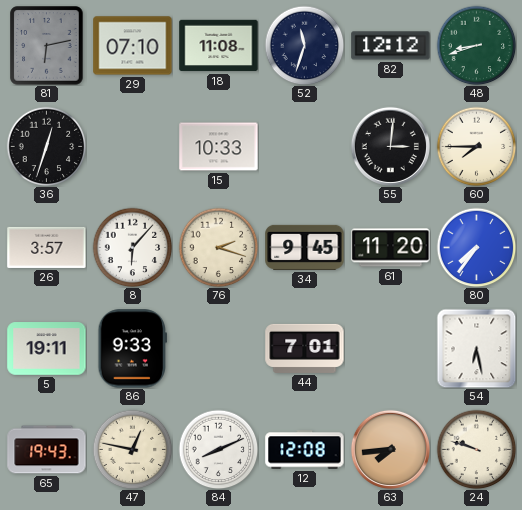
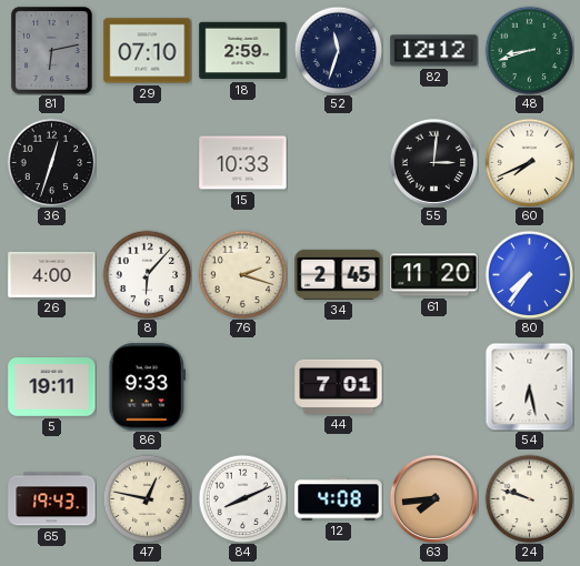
18: 11:08 -> 2:59
60: 7:45 -> 7:41
26: 3:57 -> 4:00
34: 9:45 -> 2:45
12: 12:08 -> 4:08
